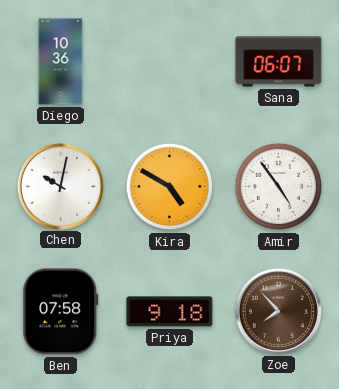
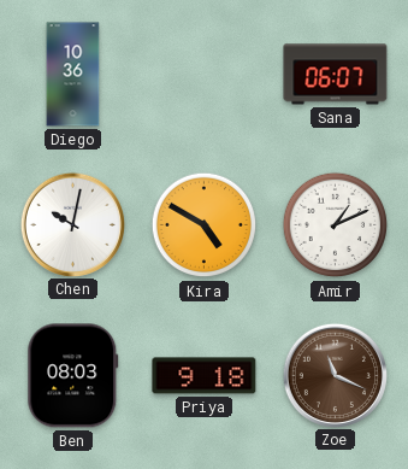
Amir: 4:54 -> 1:11
Ben: 07:58 -> 08:03
Zoe: 7:53 -> 11:19
